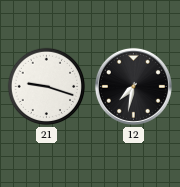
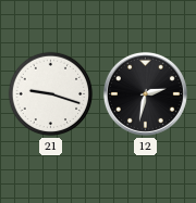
12: 7:32 -> 2:32
